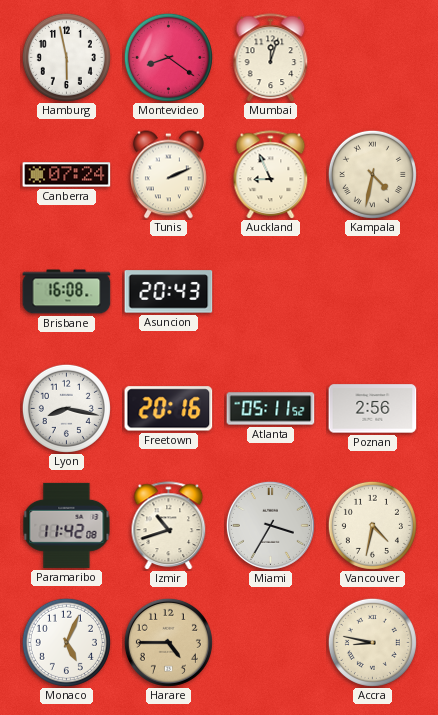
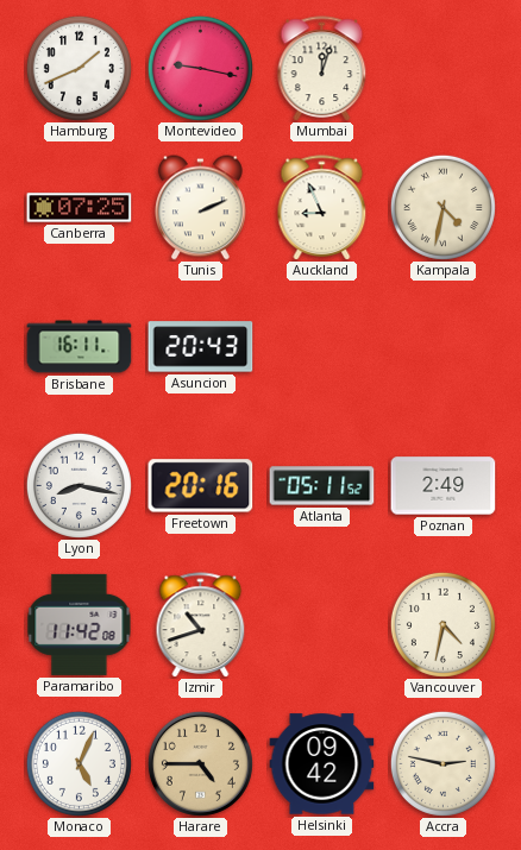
Hamburg: 5:58 -> 1:41
Montevideo: 8:21 -> 9:17
Canberra: 07:24 -> 07:25
Brisbane: 16:08 -> 16:11
Poznan: 2:56 -> 2:49
Miami: 3:35 -> none
Helsinki: none -> 09:42
Accra: 8:47 -> 2:47
